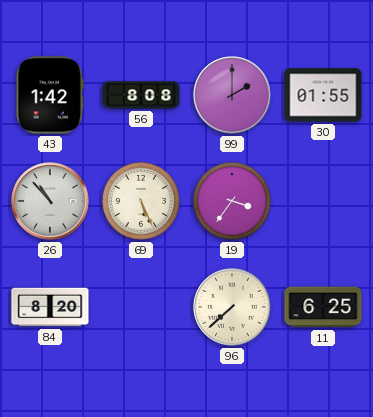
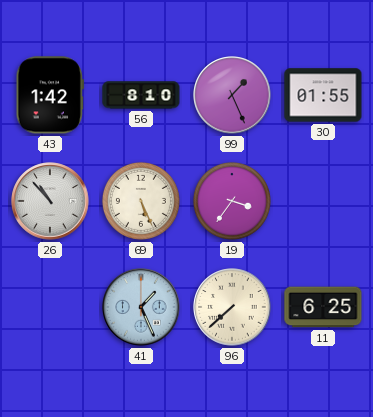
56: 8:08 -> 8:10
99: 2:00 -> 1:26
84: 8:20 -> none
41: none -> 1:26
